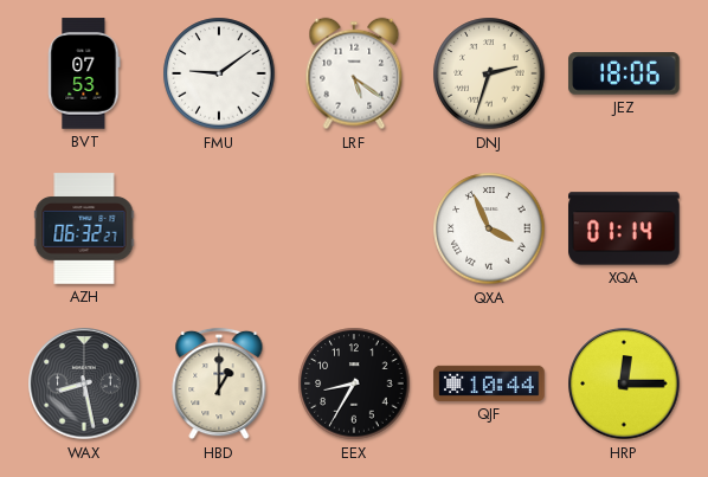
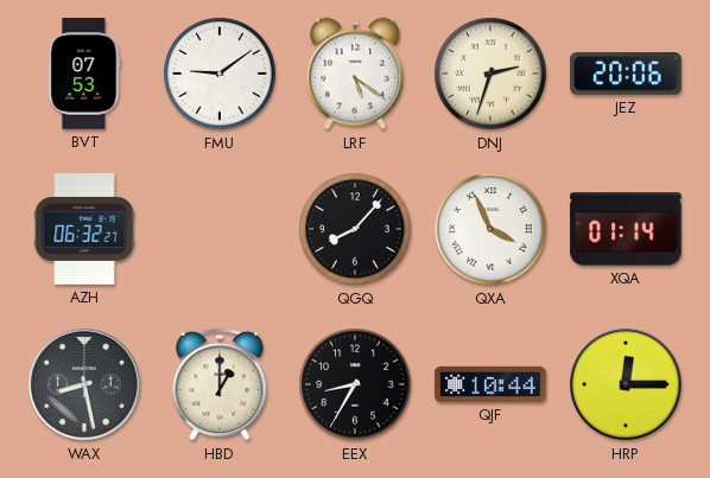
JEZ: 18:06 -> 20:06
QGQ: none -> 8:07
